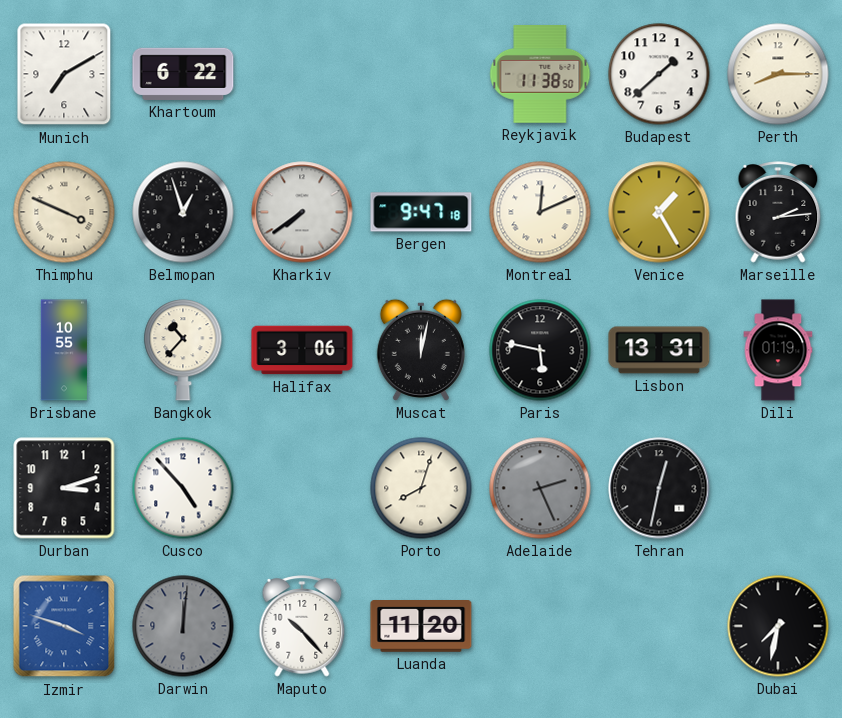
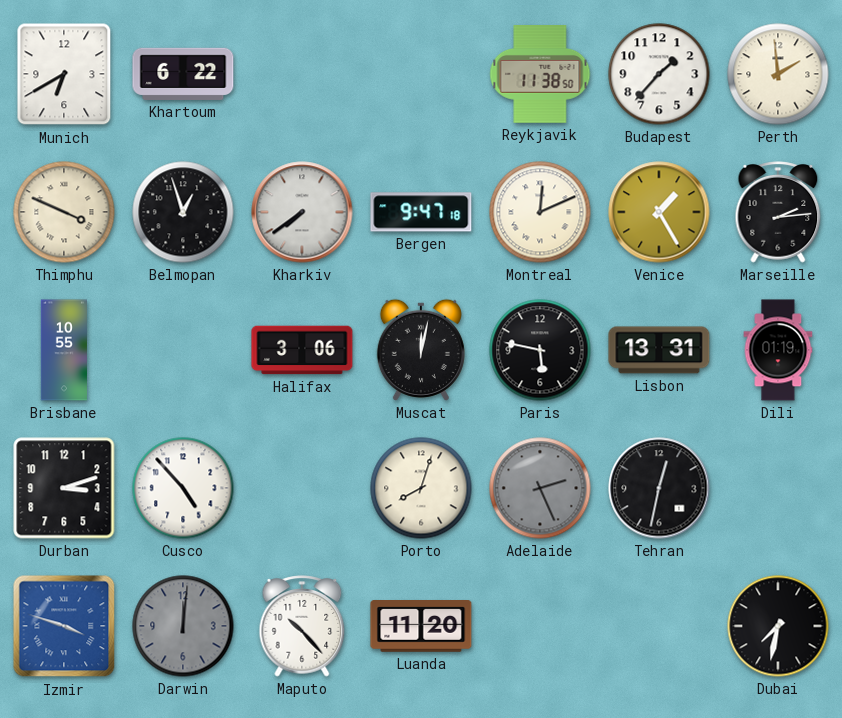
Munich: 7:10 -> 6:40
Budapest: 1:38 -> 1:37
Perth: 8:15 -> 1:59
Bangkok: 10:37 -> none
